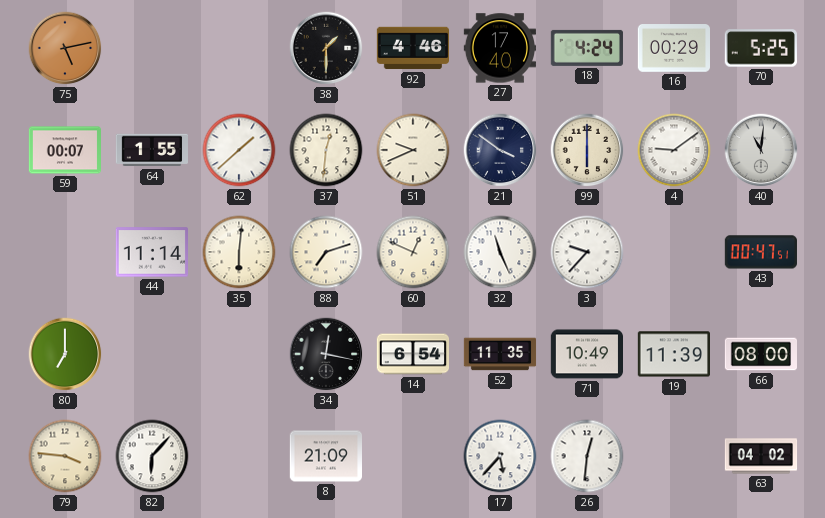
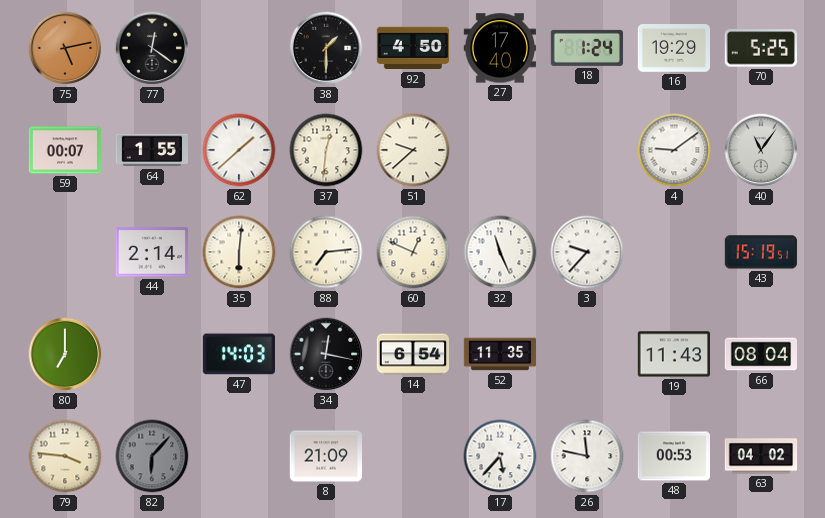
77: none -> 12:21
92: 4:46 -> 4:50
18: 4:24 -> 1:24
16: 00:29 -> 19:29
51: 9:41 -> 9:38
21: 3:51 -> none
99: 6:00 -> none
40: 11:01 -> 11:06
44: 11:14 -> 2:14
88: 7:12 -> 7:14
43: 00:47 -> 15:19
47: none -> 14:03
71: 10:49 -> none
19: 11:39 -> 11:43
66: 08:00 -> 08:04
82 dial: white -> grey
26: 12:31 -> 11:47
48: none -> 00:53
